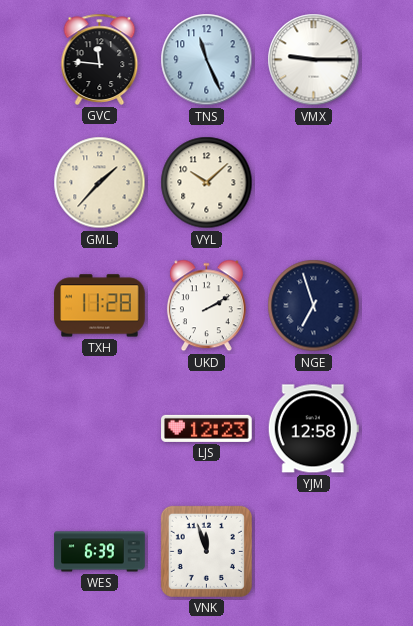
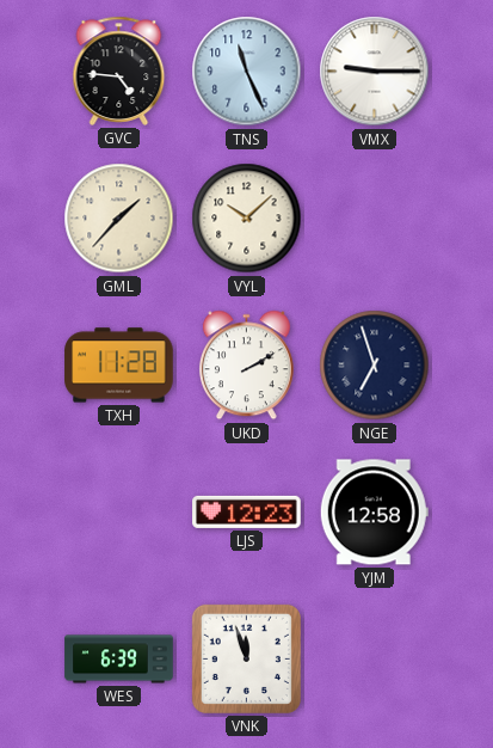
GVC: 11:46 -> 4:46
